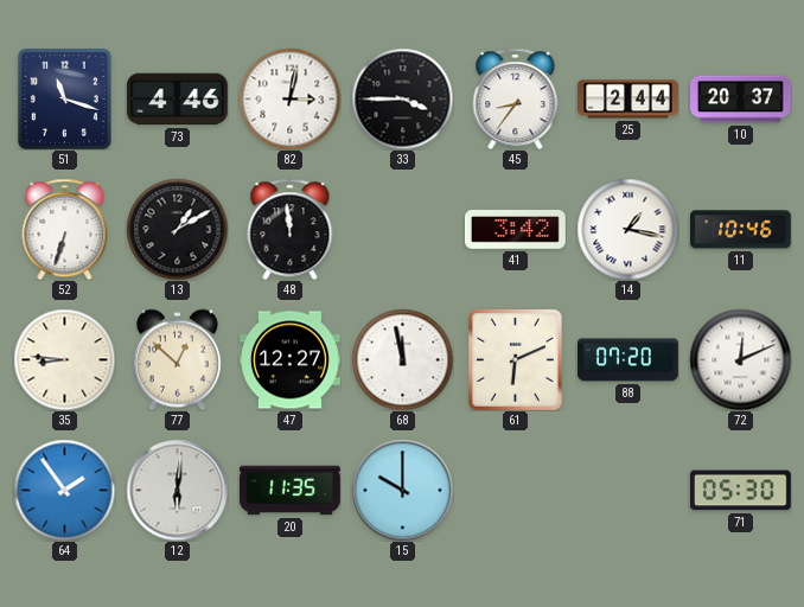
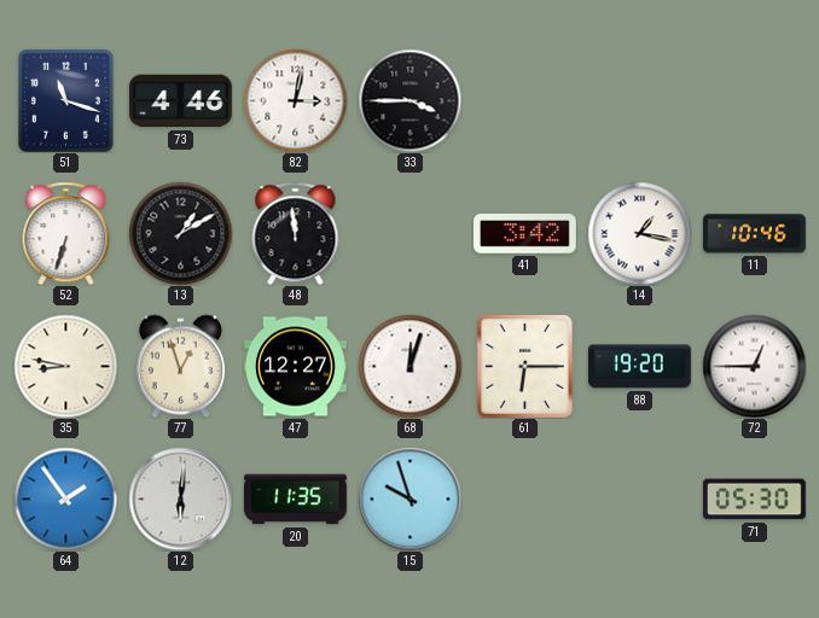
45: 8:36 -> none
25: 2:44 -> none
10: 20:37 -> none
35: 8:46 -> 8:47
77: 12:52 -> 12:57
68: 11:58 -> 12:03
61: 6:11 -> 6:15
88: 07:20 -> 19:20
72: 12:11 -> 12:45
15: 10:00 -> 9:57
